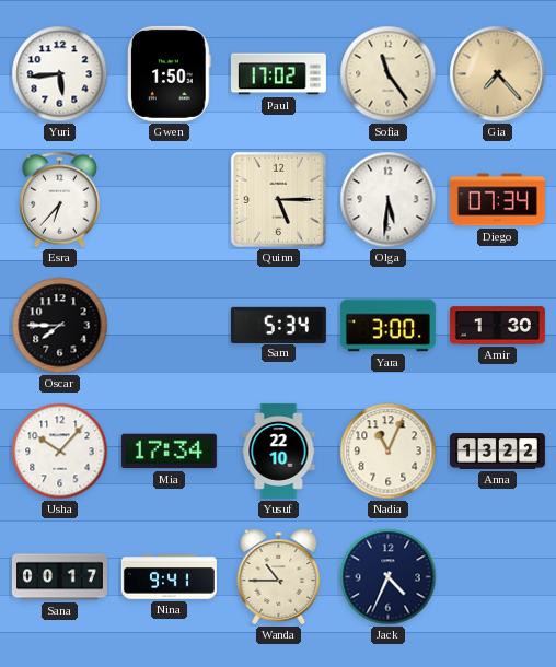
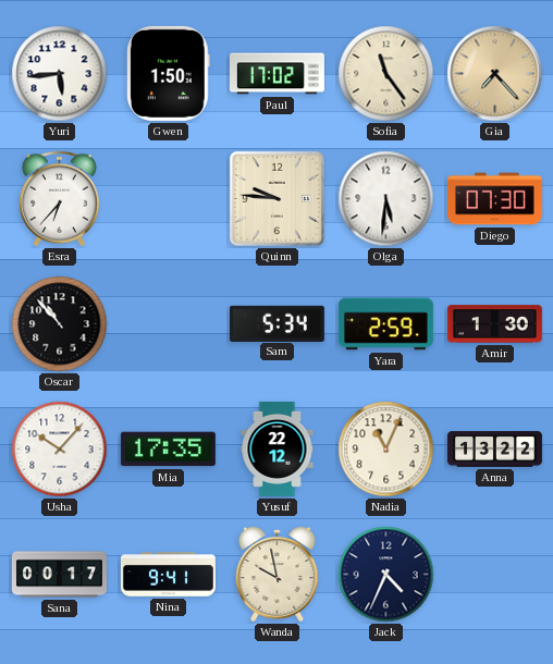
Quinn: 5:15 -> 9:46
Diego: 07:34 -> 07:30
Oscar: 7:45 -> 10:53
Yara: 3:00 -> 2:59
Mia: 17:34 -> 17:35
Yusuf: 22:10 -> 22:12
Wanda: 10:45 -> 9:58
